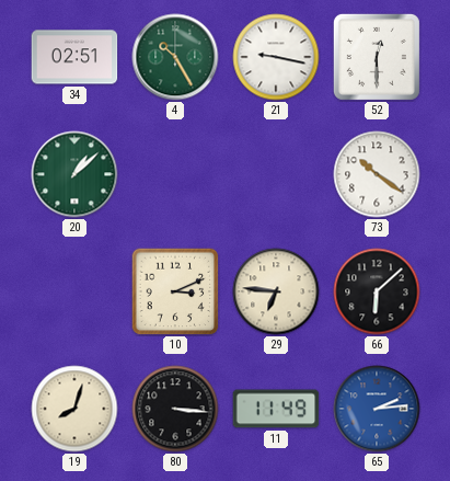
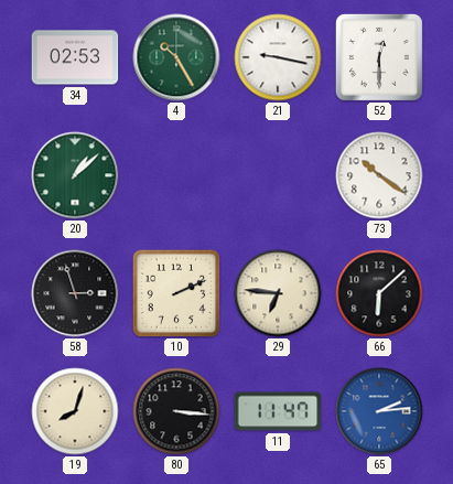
34: 02:51 -> 02:53
58: none -> 2:57
10: 3:11 -> 2:11
11: 11:49 -> 11:47
